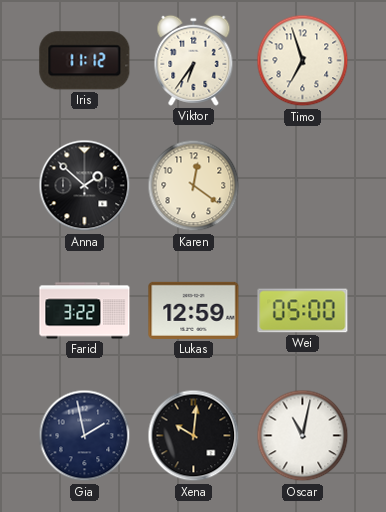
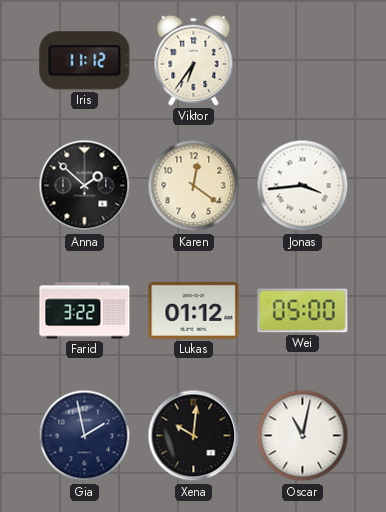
Timo: 6:57 -> none
Jonas: none -> 3:44
Lukas: 12:59 -> 01:12
